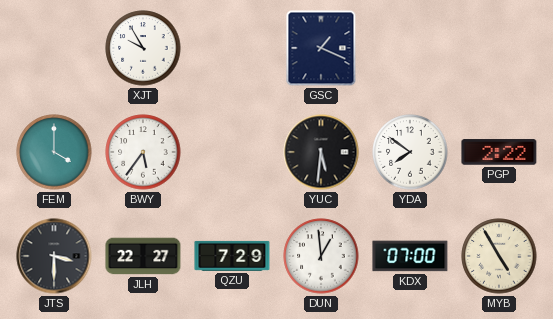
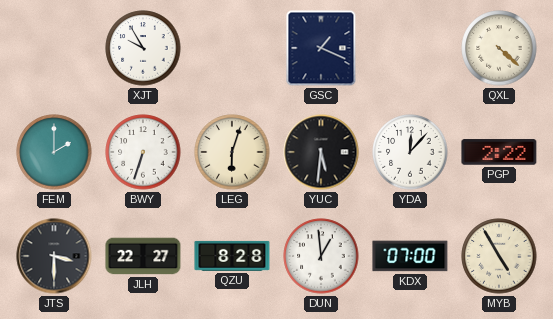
QXL: none -> 4:22
FEM: 4:00 -> 2:00
BWY: 5:36 -> 6:33
LEG: none -> 6:03
YDA: 7:51 -> 12:07
QZU: 7:29 -> 8:28
